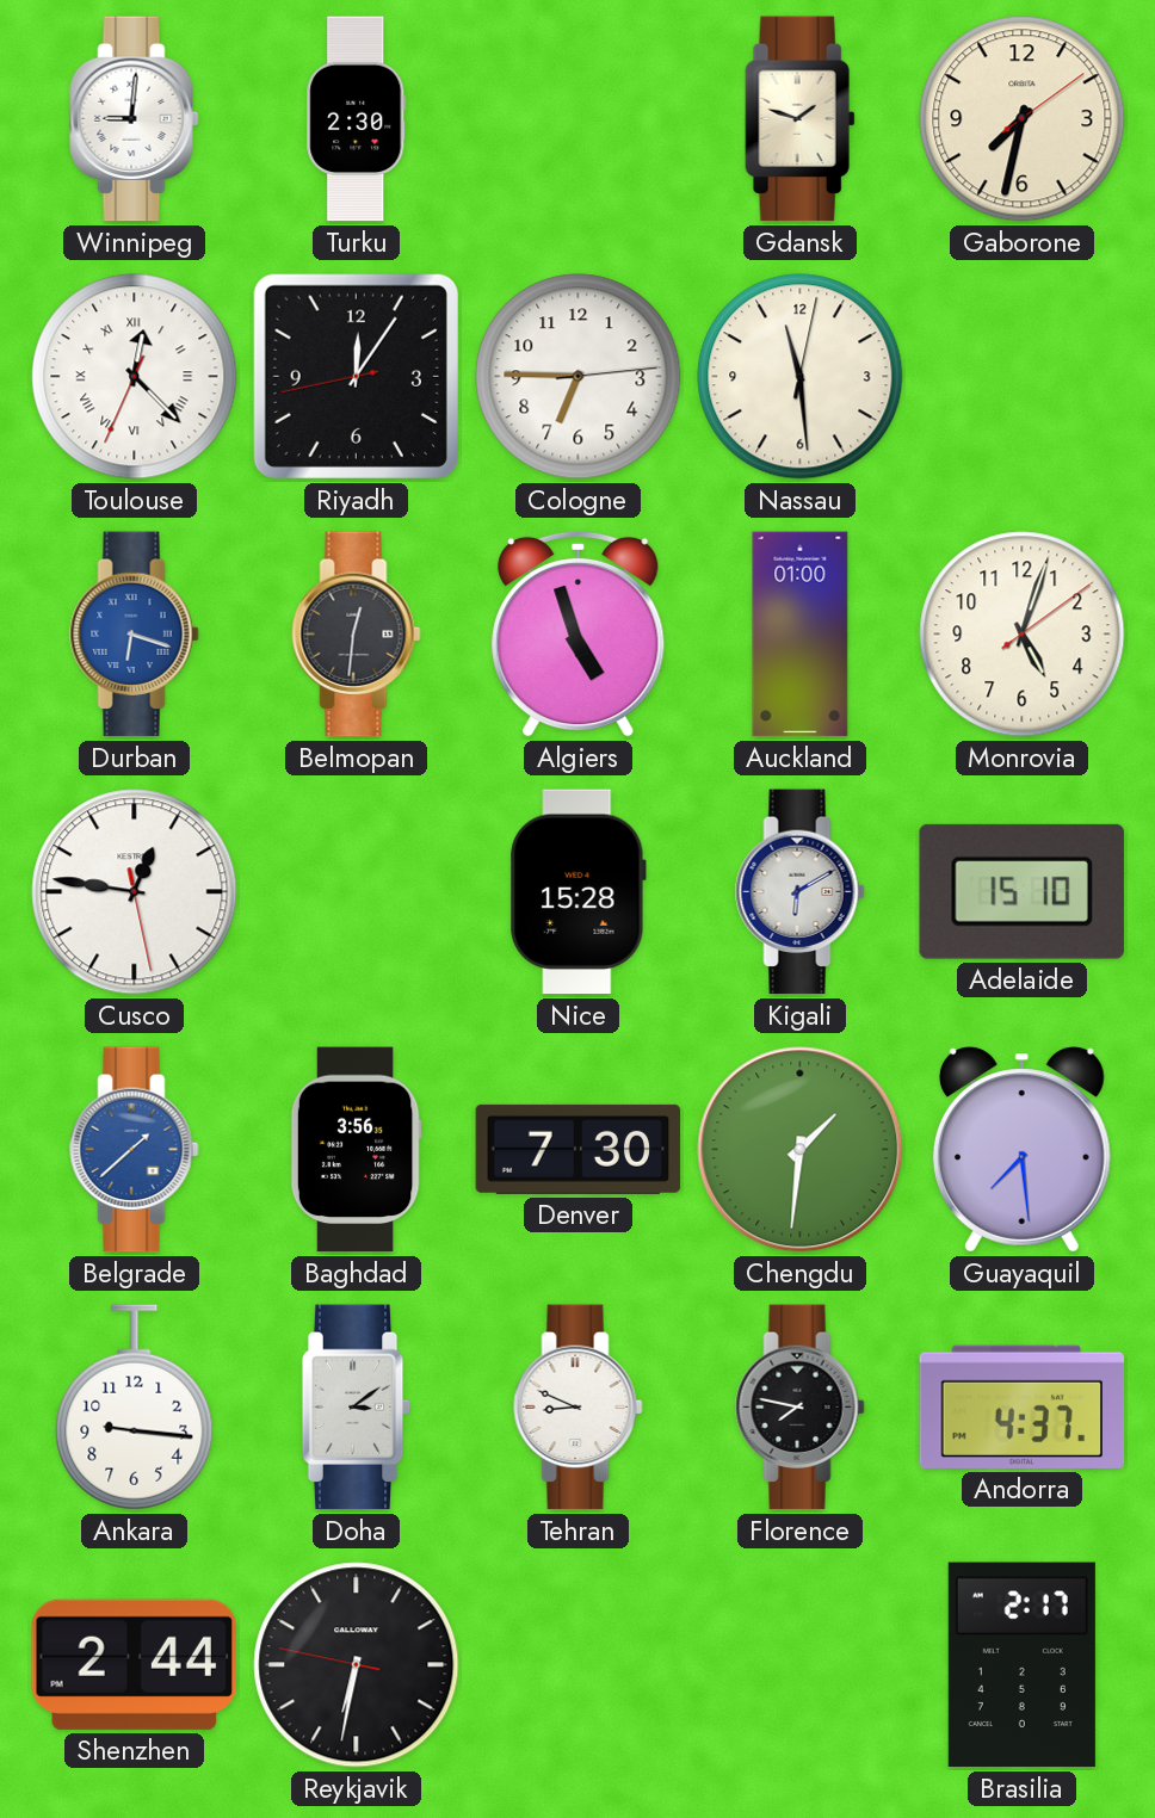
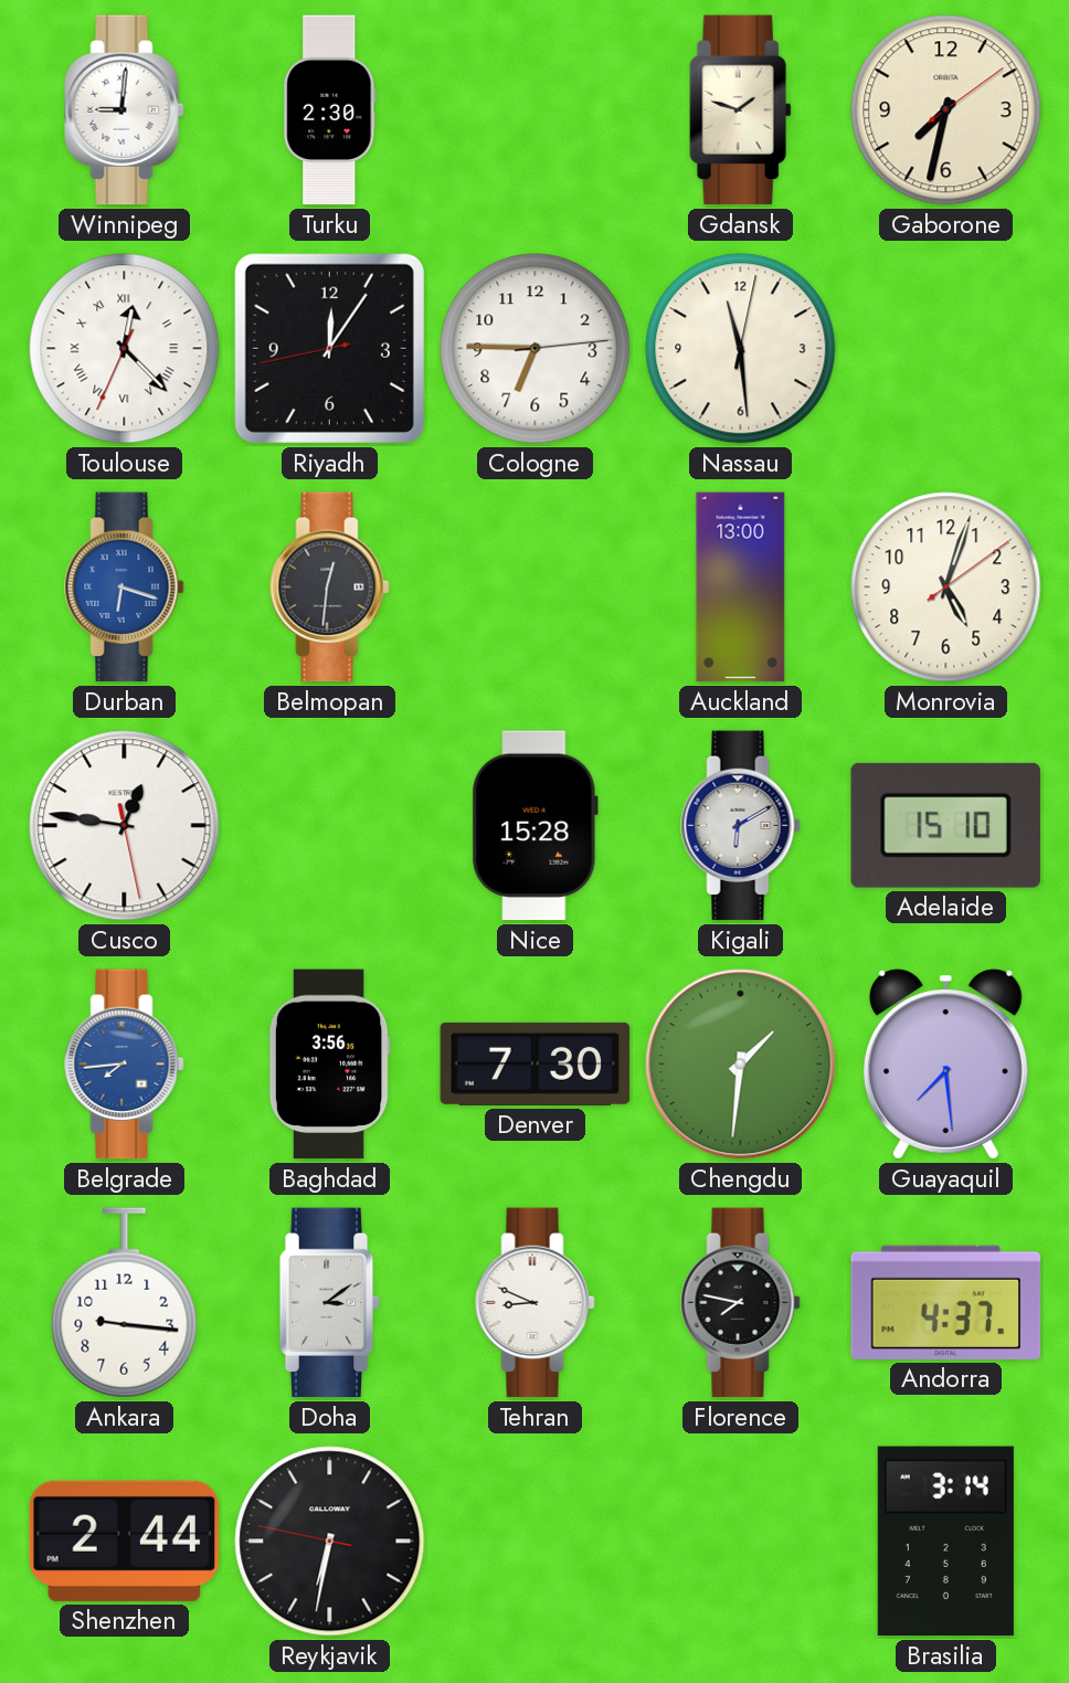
Algiers: 4:57 -> none
Auckland: 01:00 -> 13:00
Belgrade: 1:38 -> 7:44
Brasilia: 2:17 -> 3:14
